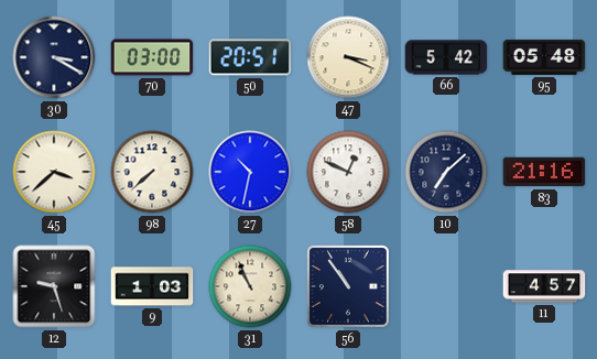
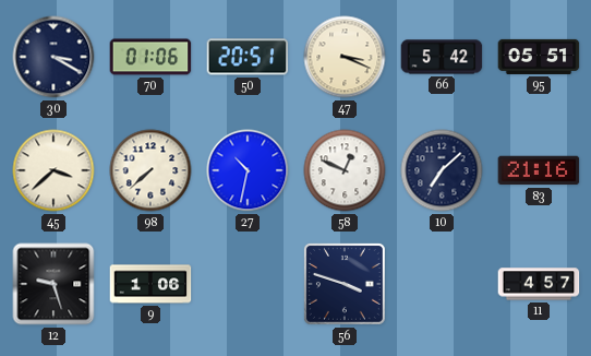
70: 03:00 -> 01:06
95: 05:48 -> 05:51
9: 1:03 -> 1:06
31: 10:56 -> none
56: 10:54 -> 3:48
